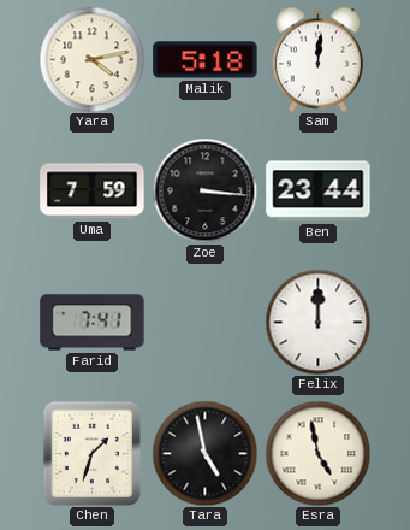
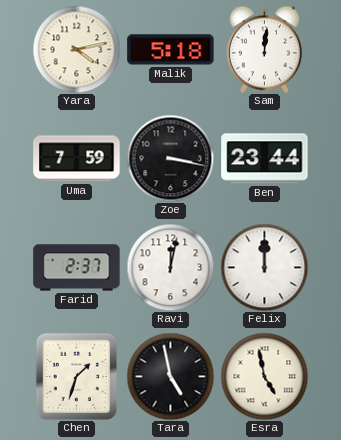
Zoe: 3:16 -> 3:17
Farid: 7:41 -> 2:37
Ravi: none -> 12:02
